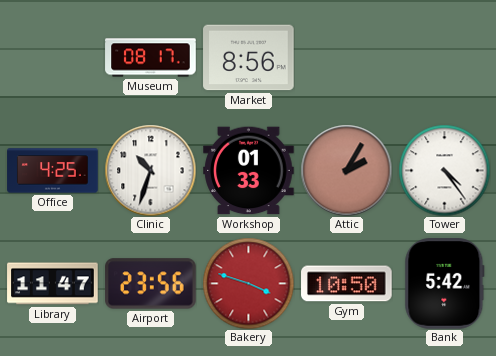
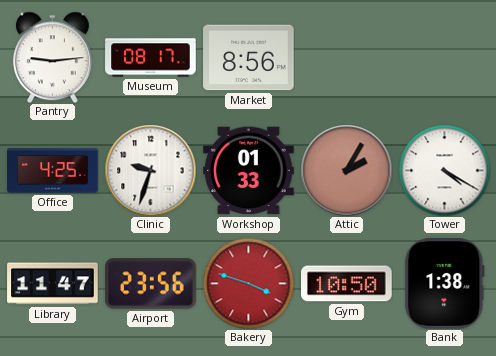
Pantry: none -> 9:14
Clinic: 10:33 -> 9:33
Tower: 4:24 -> 4:20
Bank: 5:42 -> 1:38
